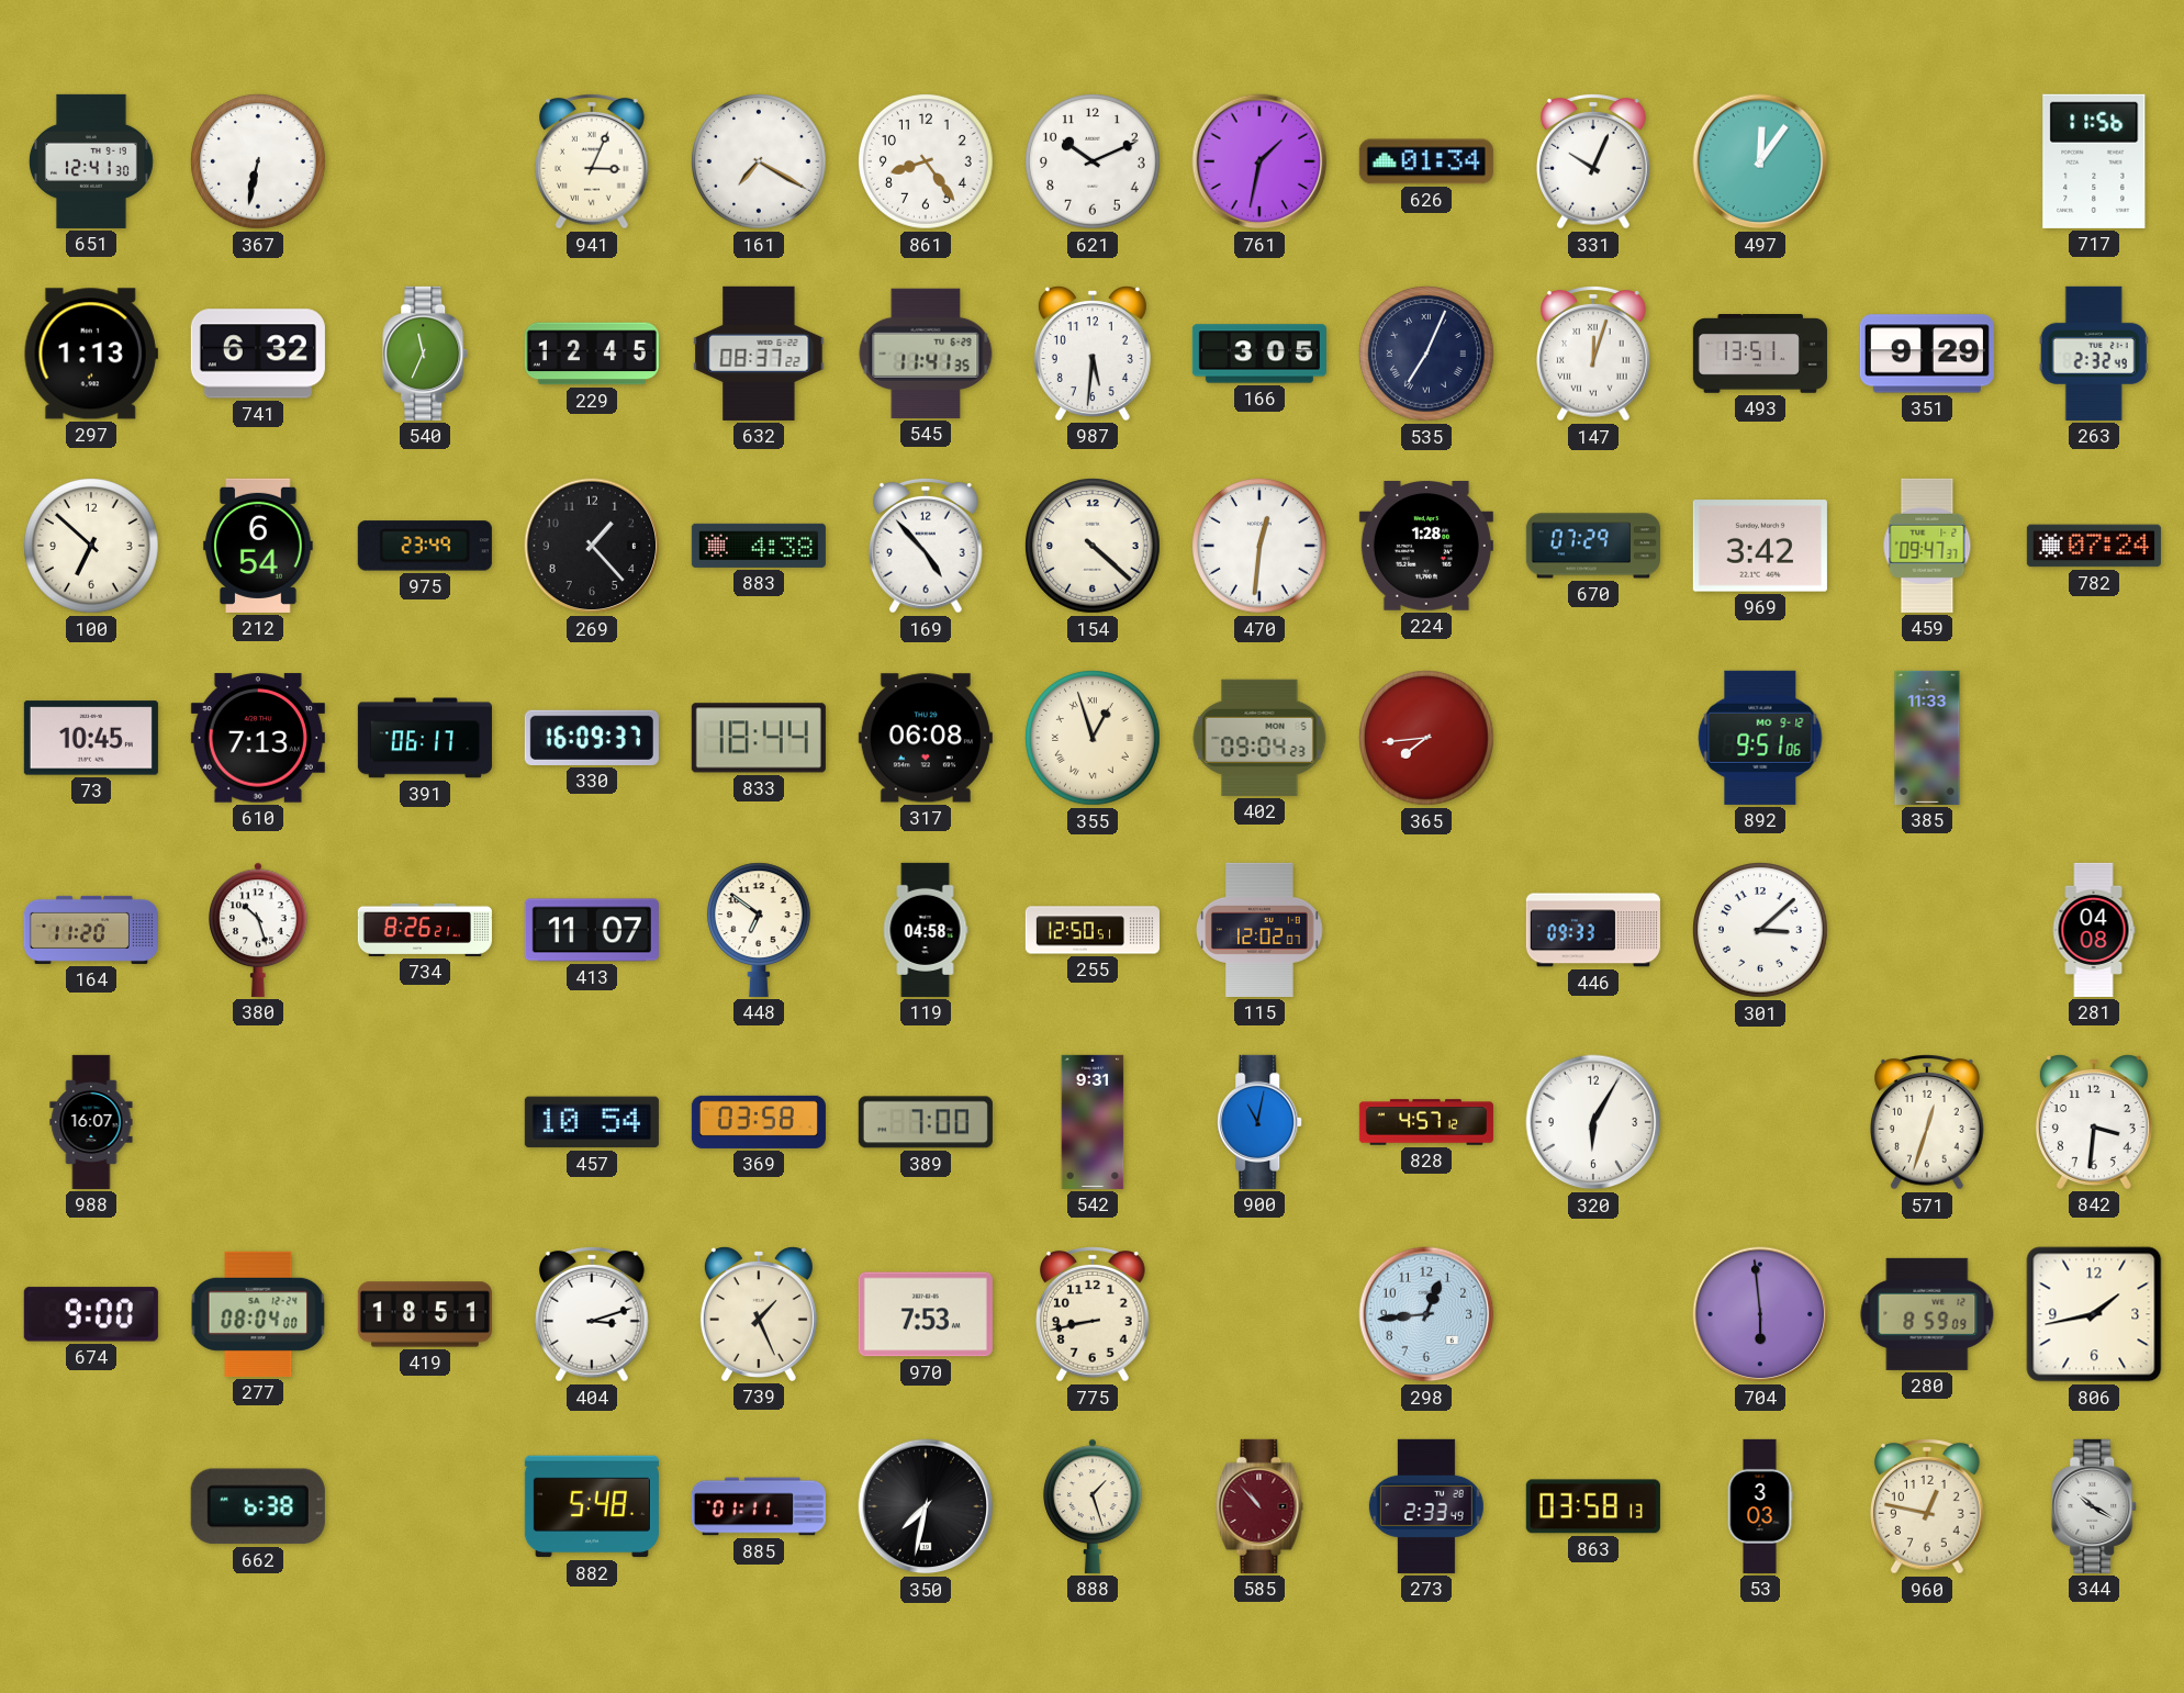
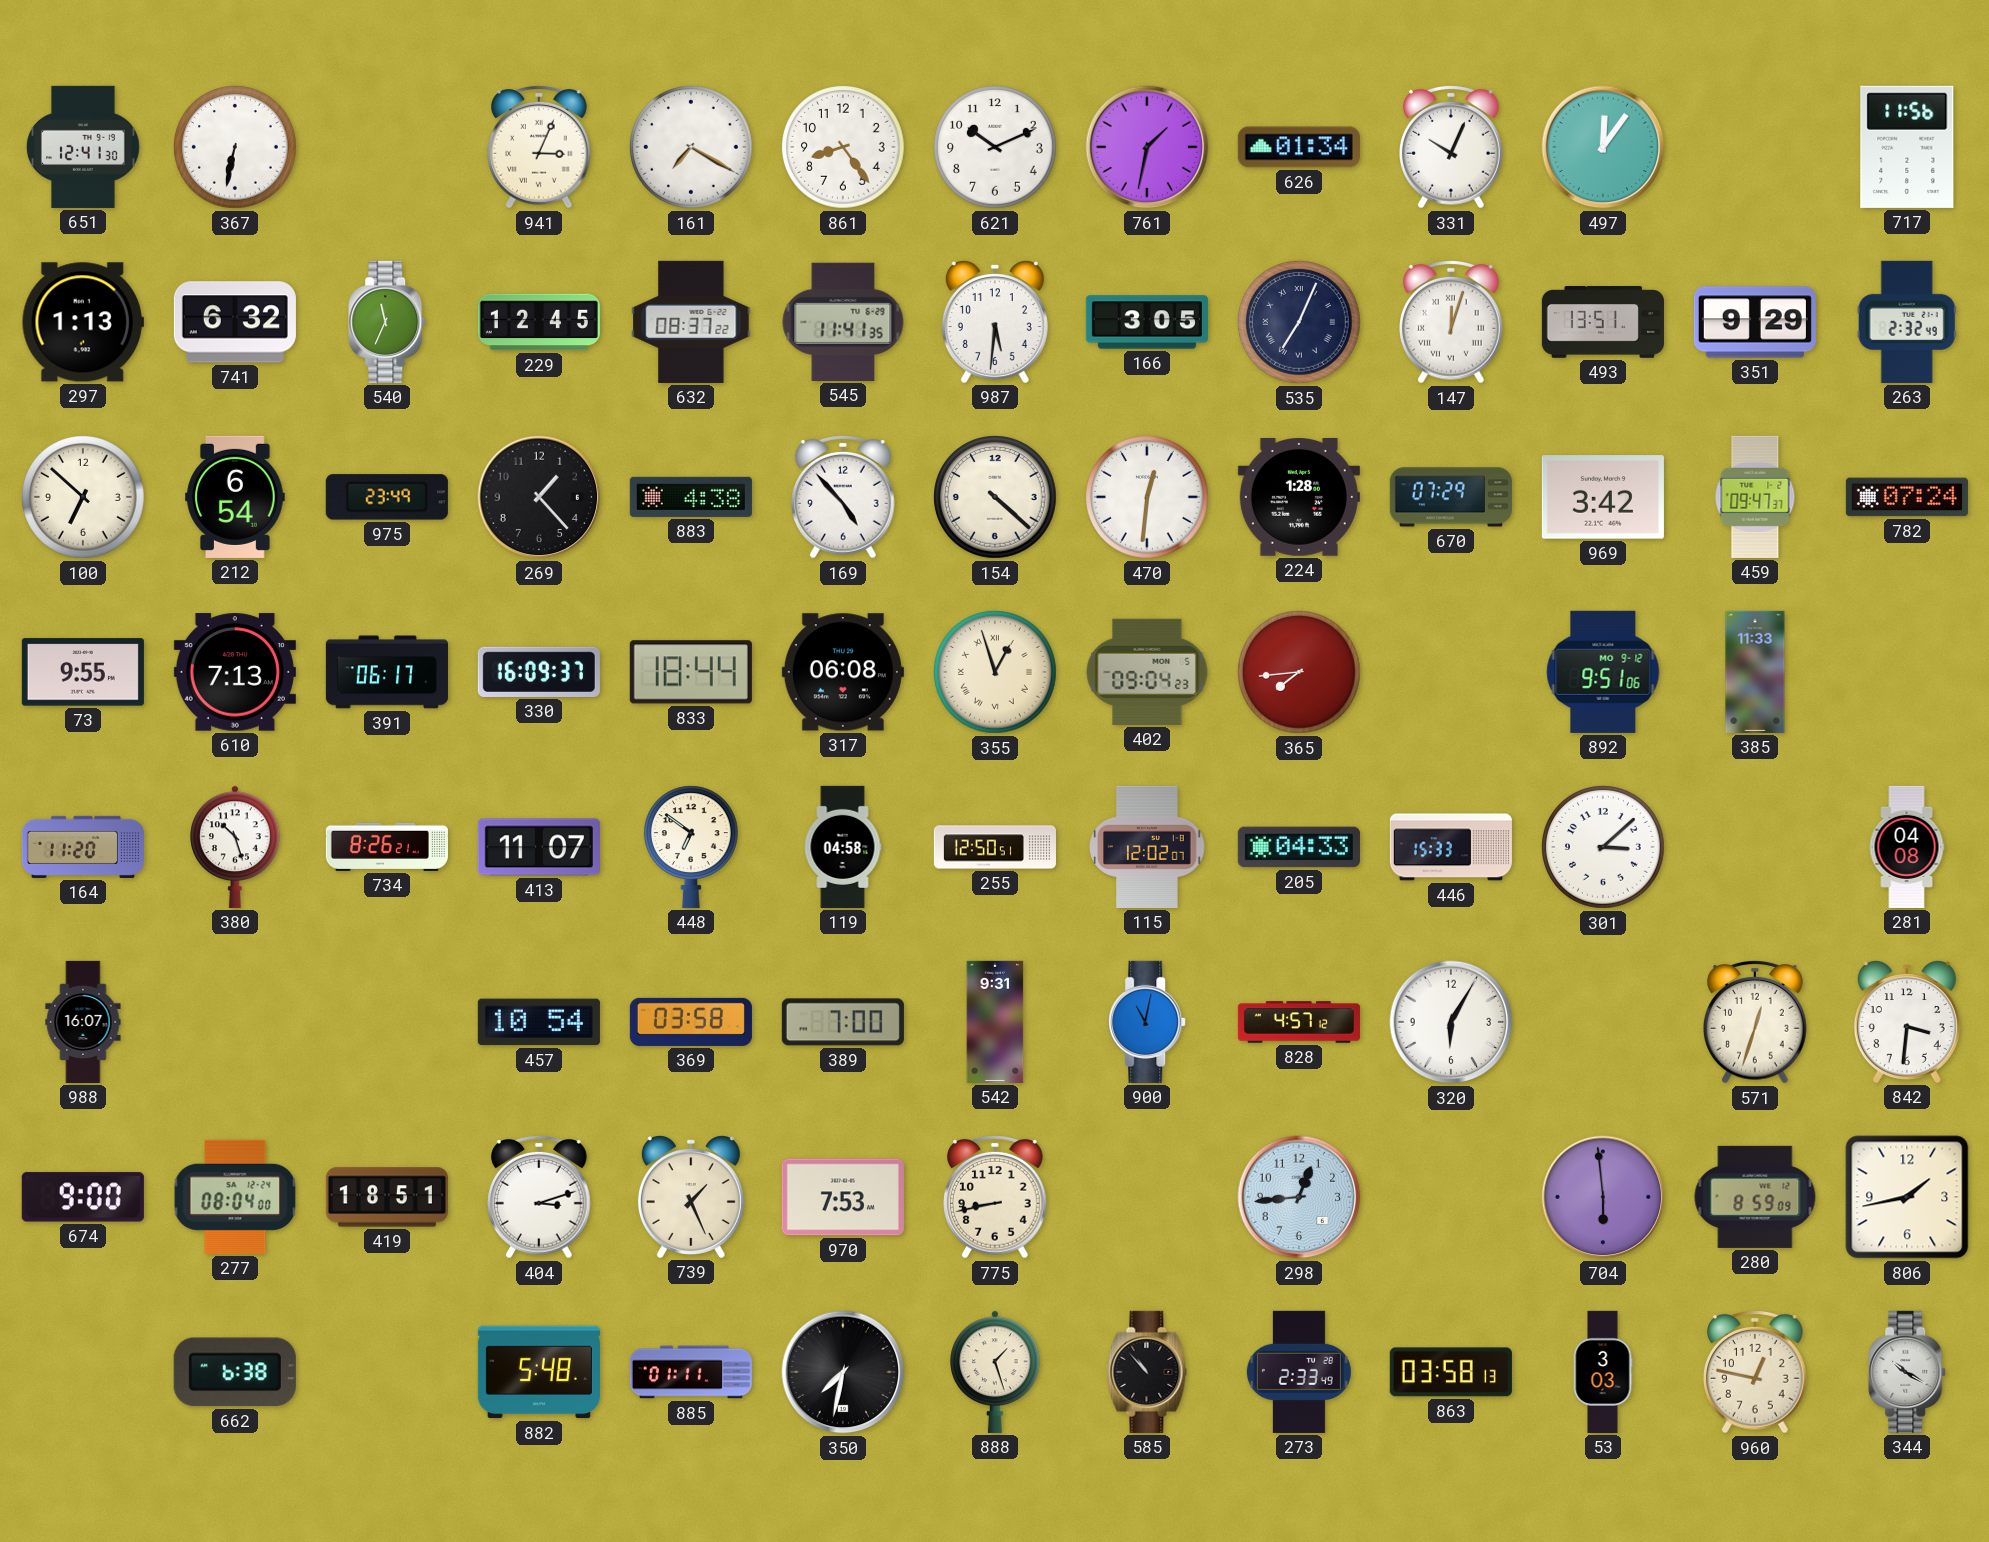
73: 10:45 -> 9:55
205: none -> 04:33
446: 09:33 -> 15:33
585 dial: burgundy -> black
